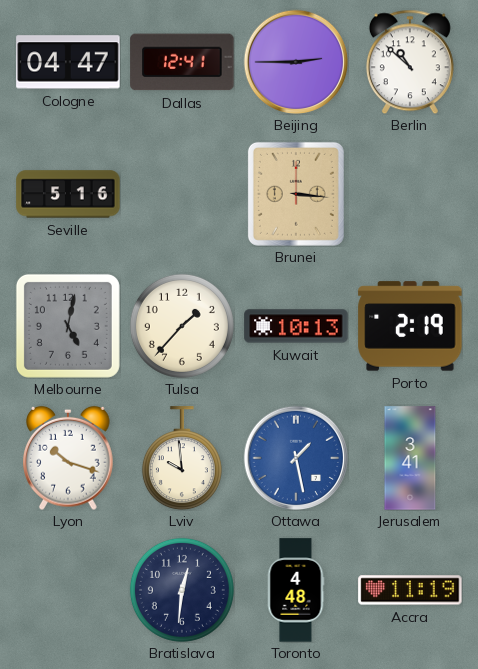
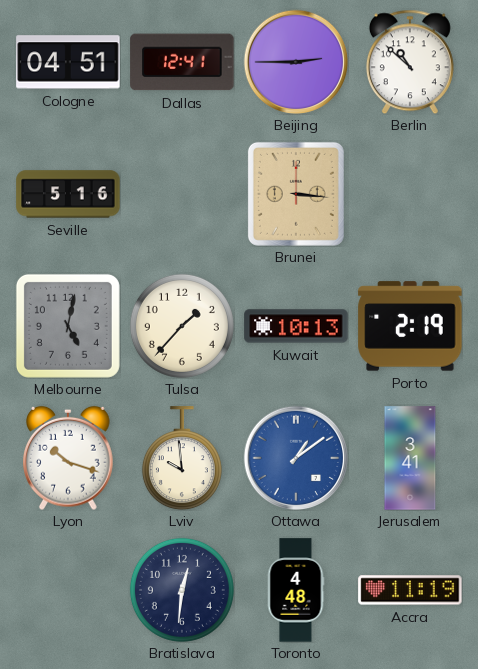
Cologne: 04:47 -> 04:51
Ottawa: 1:28 -> 1:09
